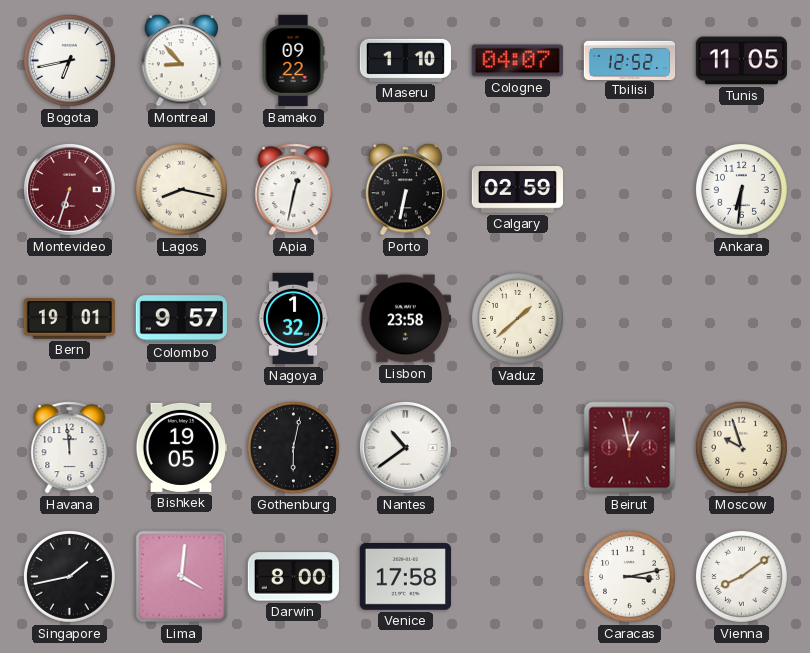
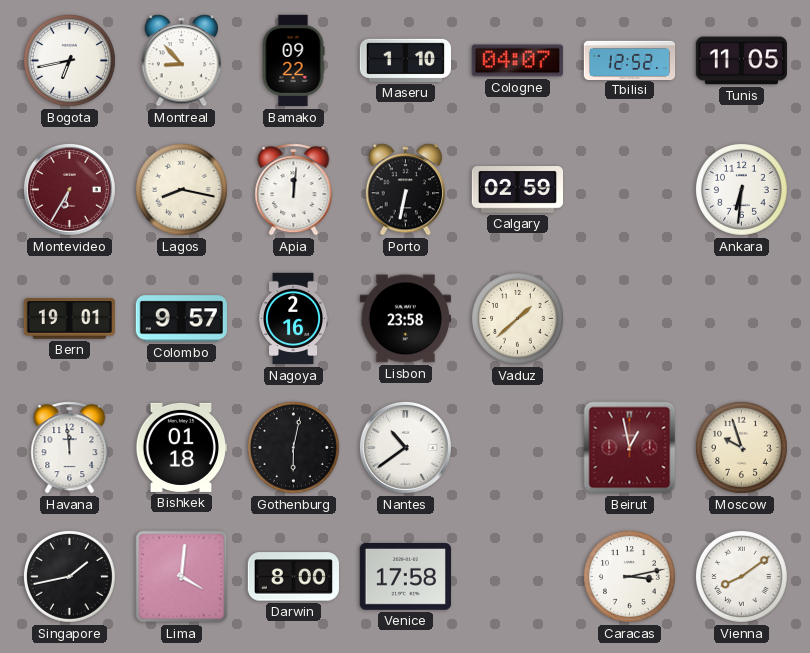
Montevideo: 6:33 -> 6:35
Apia: 12:32 -> 12:01
Nagoya: 1:32 -> 2:16
Bishkek: 19:05 -> 01:18
